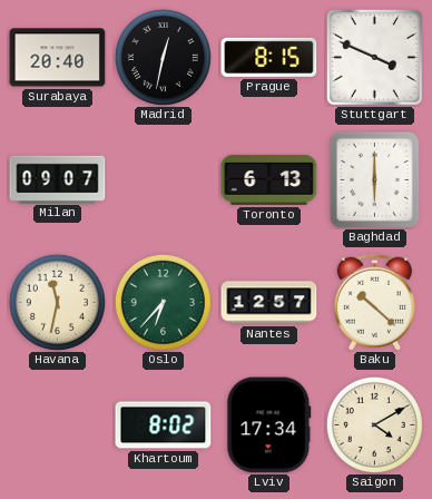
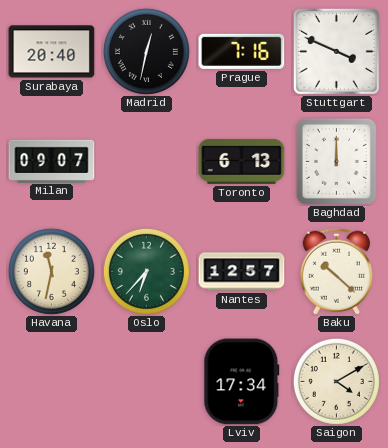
Prague: 8:15 -> 7:16
Baghdad: 6:00 -> 12:00
Khartoum: 8:02 -> none
